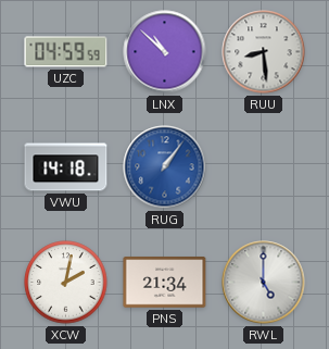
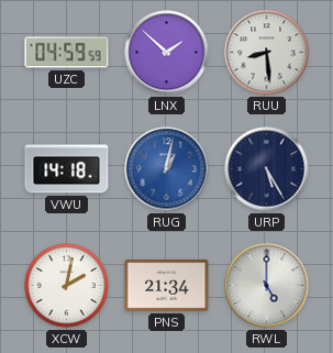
LNX: 10:52 -> 1:52
RUG: 1:06 -> 1:02
URP: none -> 5:25
